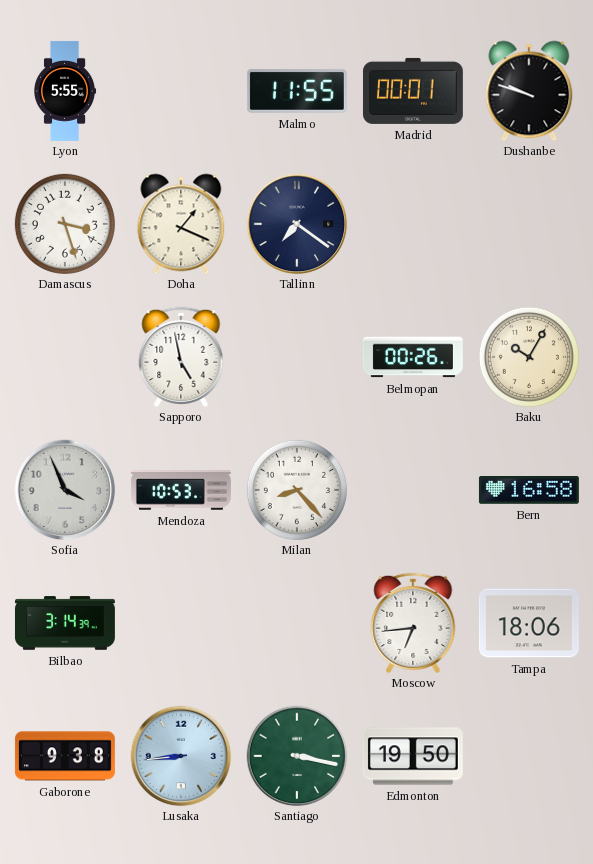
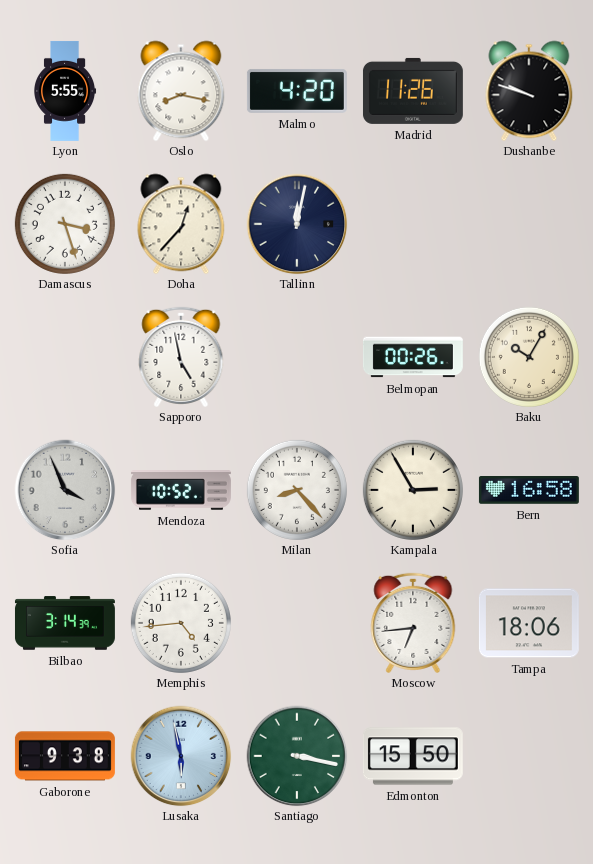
Oslo: none -> 8:17
Malmo: 11:55 -> 4:20
Madrid: 00:01 -> 11:26
Doha: 1:19 -> 12:37
Tallinn: 7:21 -> 12:02
Mendoza: 10:53 -> 10:52
Kampala: none -> 2:55
Memphis: none -> 4:44
Lusaka: 8:44 -> 5:58
Edmonton: 19:50 -> 15:50
